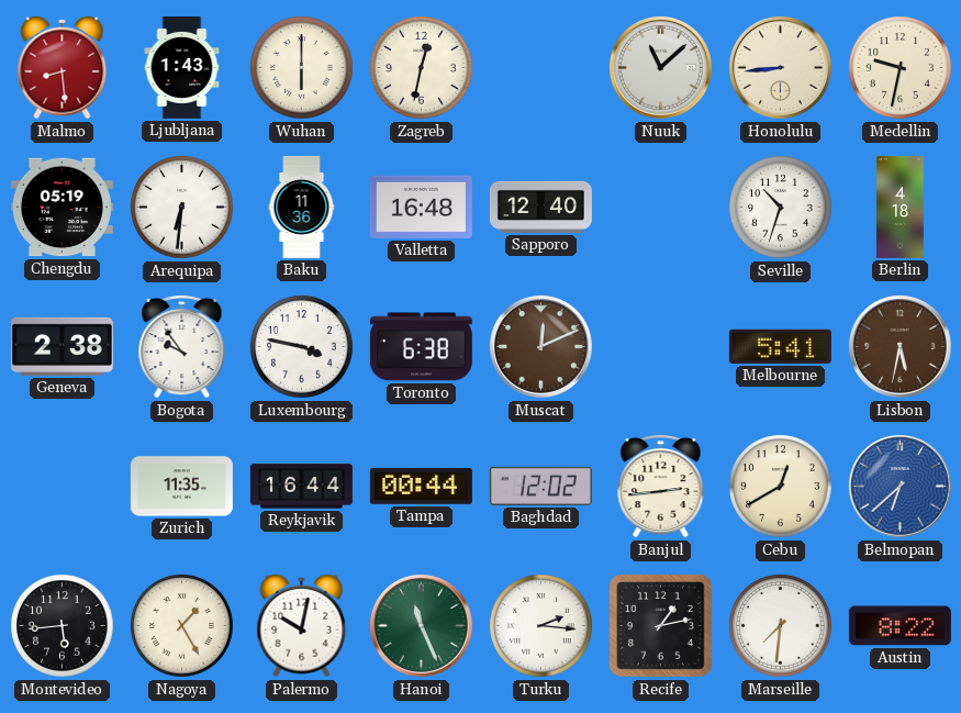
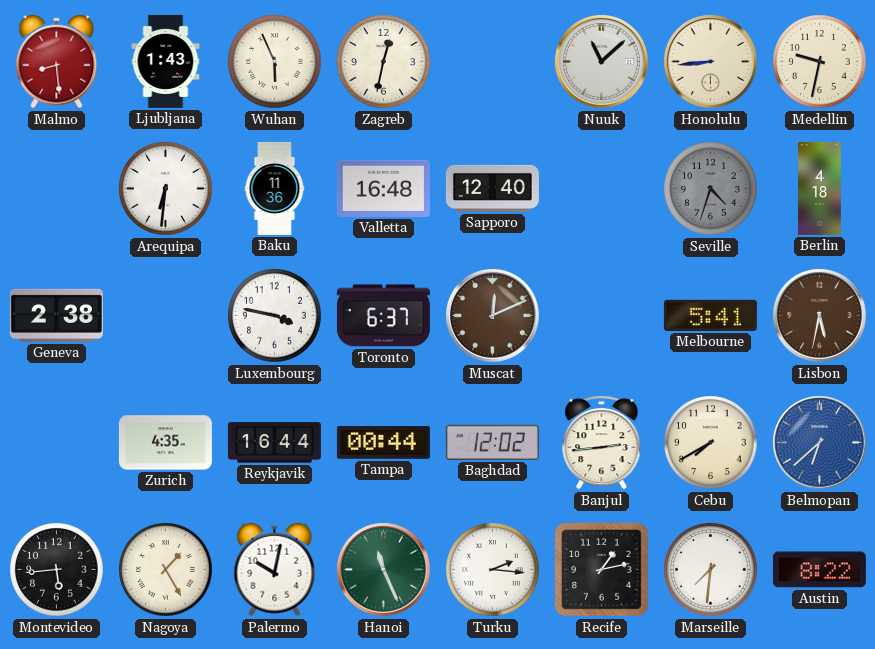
Wuhan: 6:00 -> 5:56
Chengdu: 05:19 -> none
Seville: 10:33 -> 4:33
Seville dial: white -> grey
Bogota: 9:54 -> none
Toronto: 6:38 -> 6:37
Zurich: 11:35 -> 4:35
Cebu: 12:40 -> 7:40
